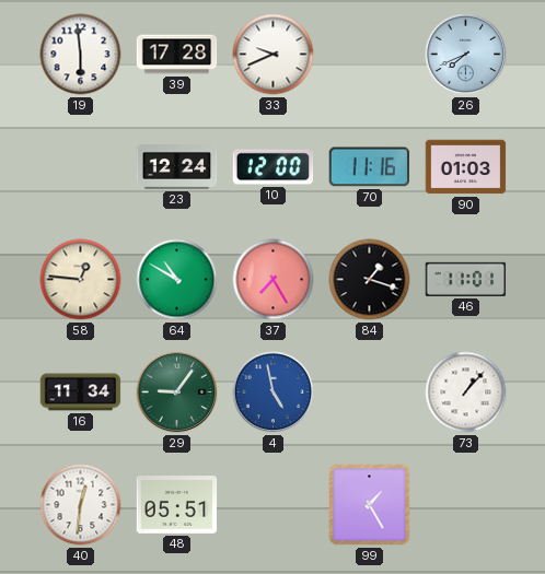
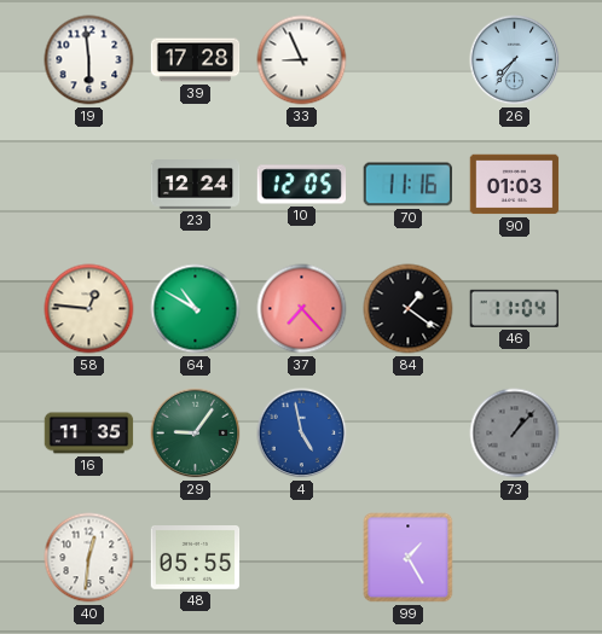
33: 9:41 -> 8:56
26: 7:41 -> 7:36
10: 12:00 -> 12:05
37: 7:25 -> 7:23
84: 1:18 -> 1:21
46: 11:01 -> 11:04
16: 11:34 -> 11:35
73 dial: white -> grey
48: 05:51 -> 05:55
